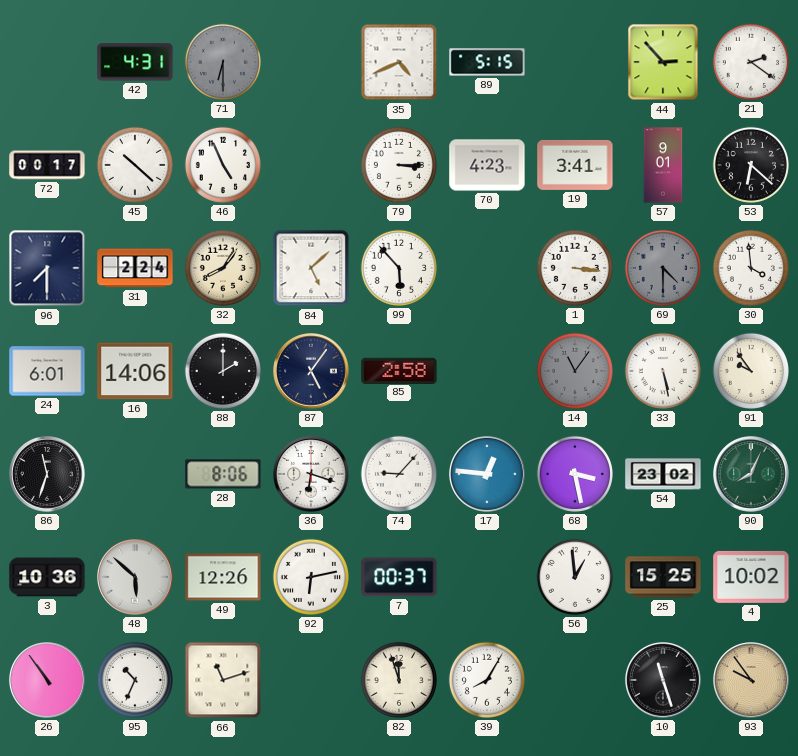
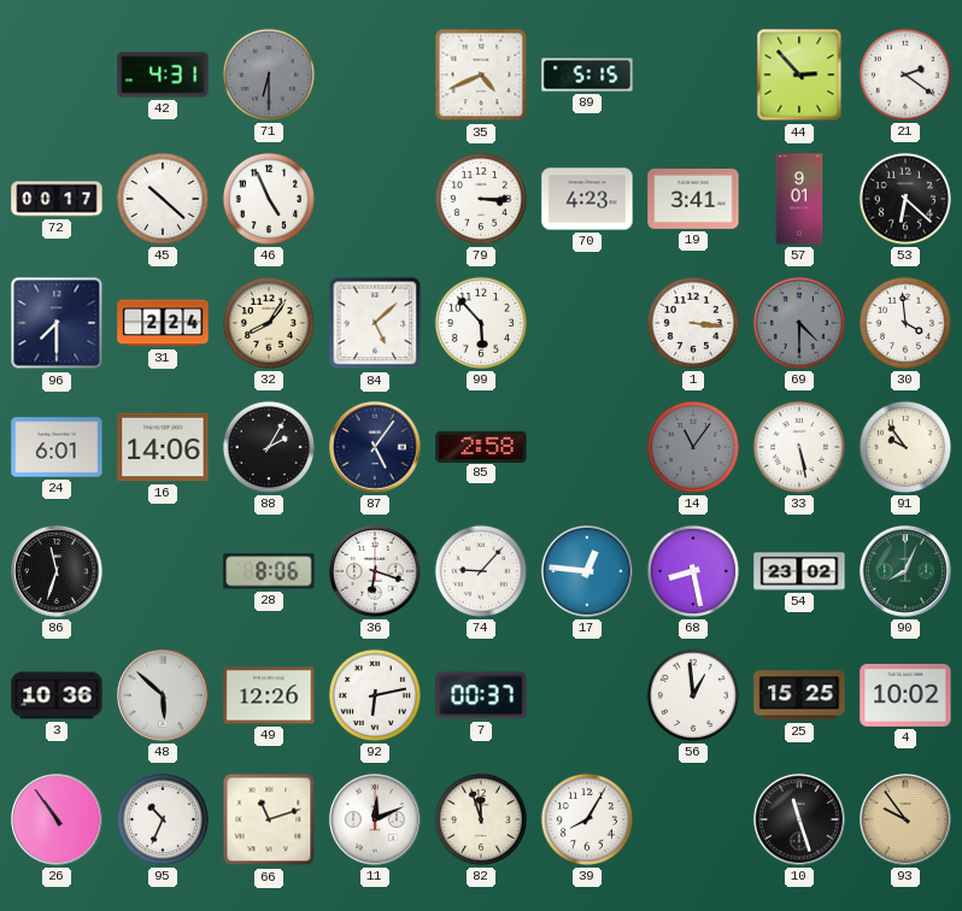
88: 2:00 -> 2:05
68: 3:28 -> 8:28
11: none -> 12:11
